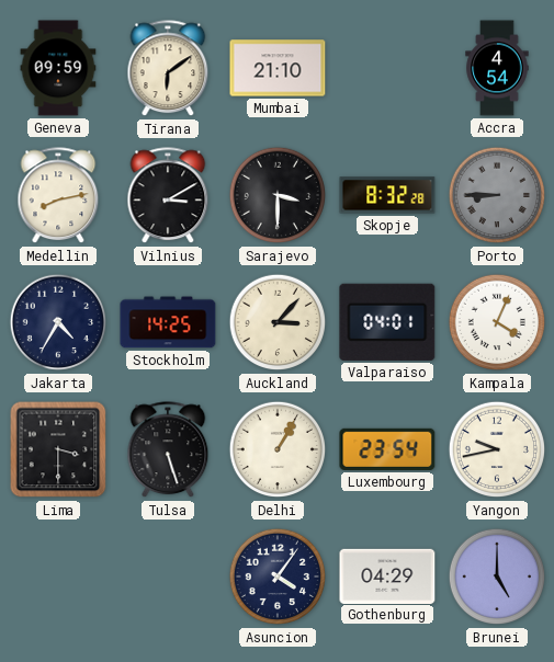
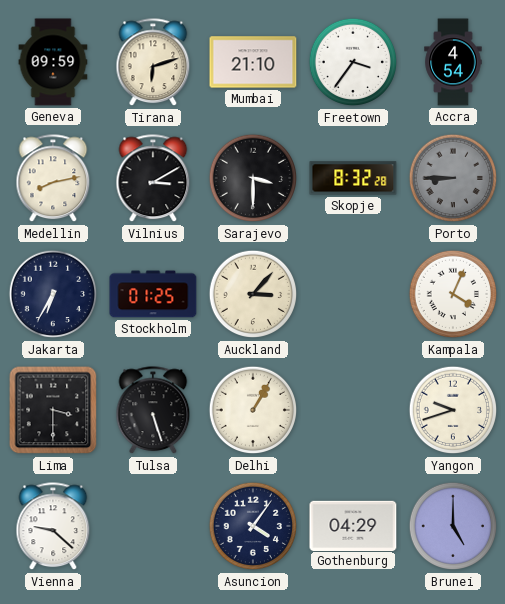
Tirana: 6:09 -> 6:12
Freetown: none -> 3:36
Jakarta: 4:35 -> 6:35
Stockholm: 14:25 -> 01:25
Valparaiso: 04:01 -> none
Luxembourg: 23:54 -> none
Yangon: 9:43 -> 9:42
Vienna: none -> 9:22
